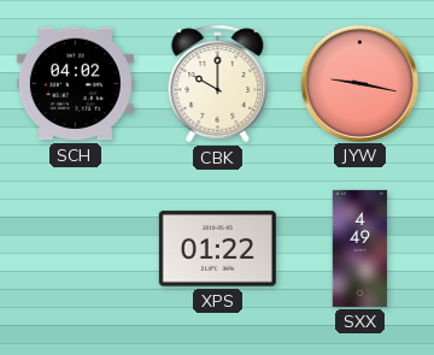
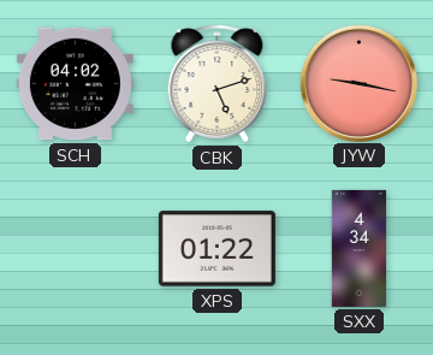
CBK: 10:00 -> 5:12
SXX: 4:49 -> 4:34
